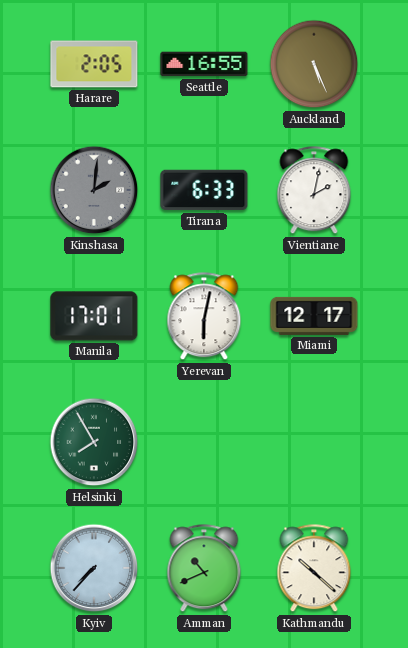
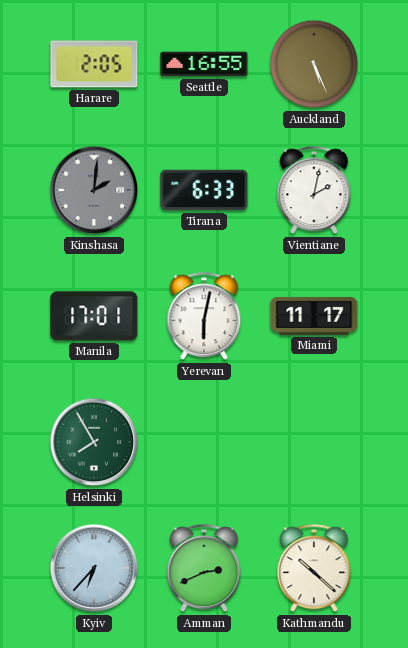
Miami: 12:17 -> 11:17
Kyiv: 7:37 -> 6:37
Amman: 10:41 -> 2:41
